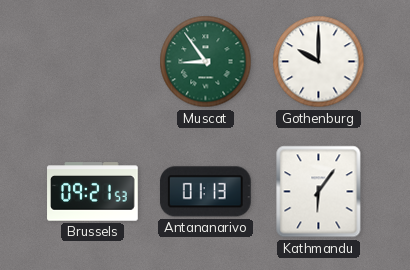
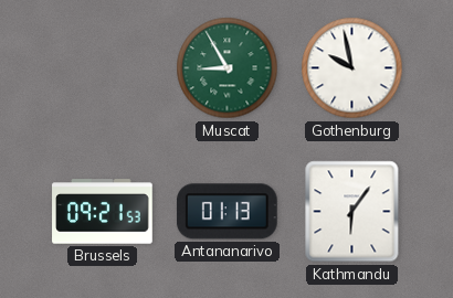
Muscat: 8:54 -> 8:55
Gothenburg: 10:00 -> 9:58
